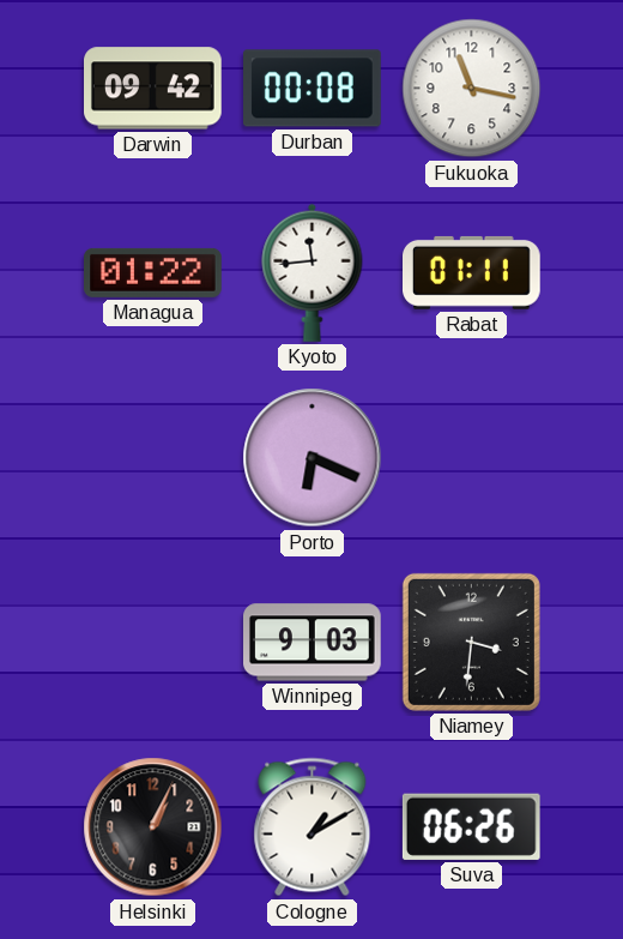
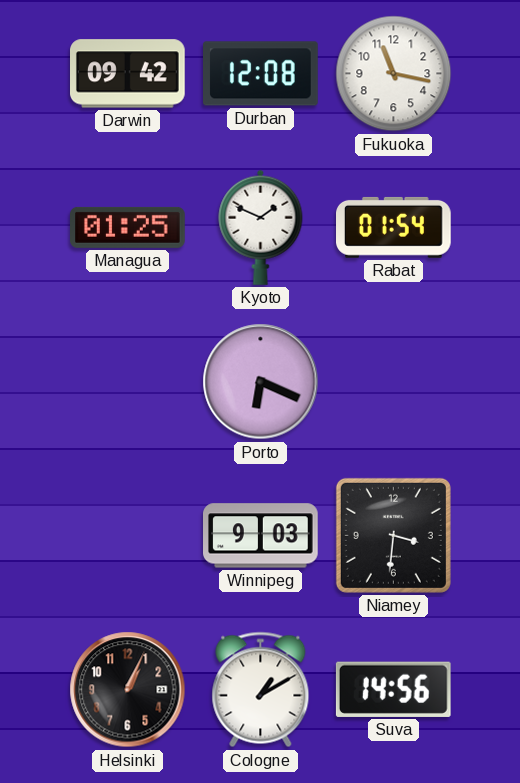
Durban: 00:08 -> 12:08
Managua: 01:22 -> 01:25
Kyoto: 11:44 -> 1:49
Rabat: 01:11 -> 01:54
Suva: 06:26 -> 14:56
